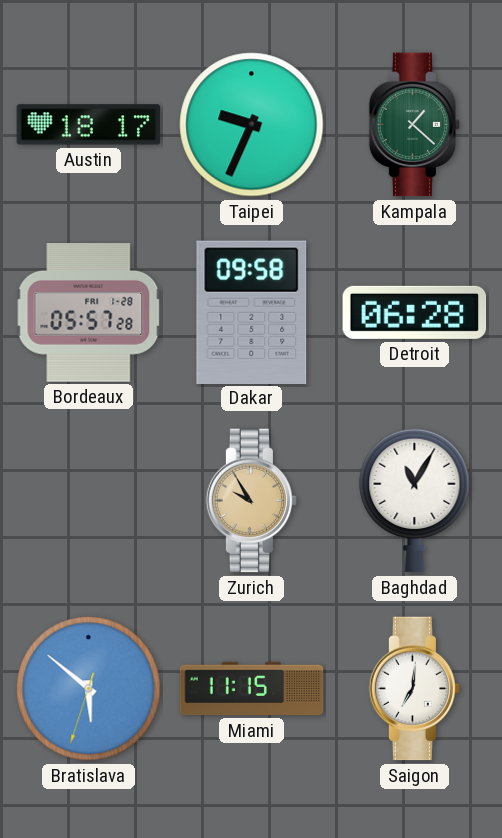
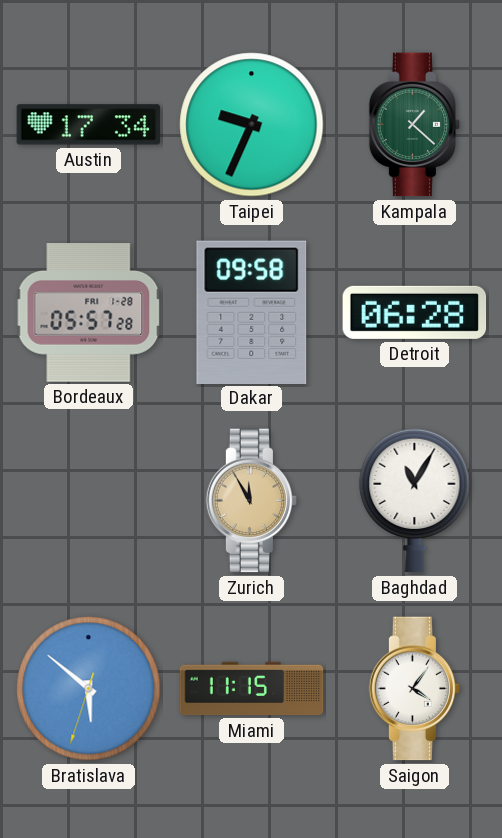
Austin: 18:17 -> 17:34
Zurich: 9:55 -> 11:55
Saigon: 7:01 -> 4:06
